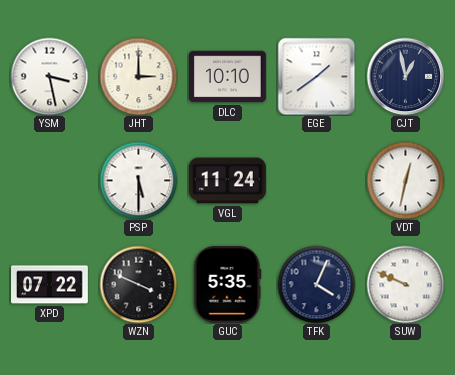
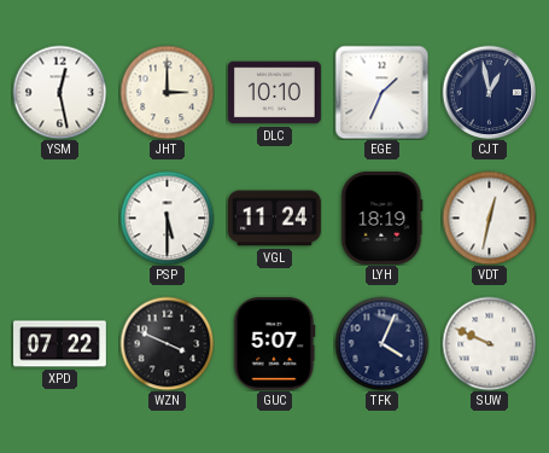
YSM: 3:28 -> 12:28
EGE: 1:39 -> 1:34
LYH: none -> 18:19
GUC: 5:35 -> 5:07
